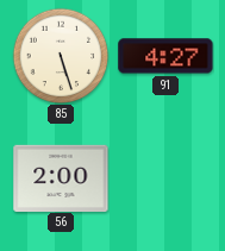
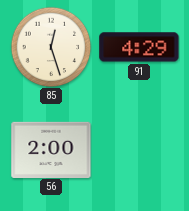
85: 5:27 -> 12:27
91: 4:27 -> 4:29
